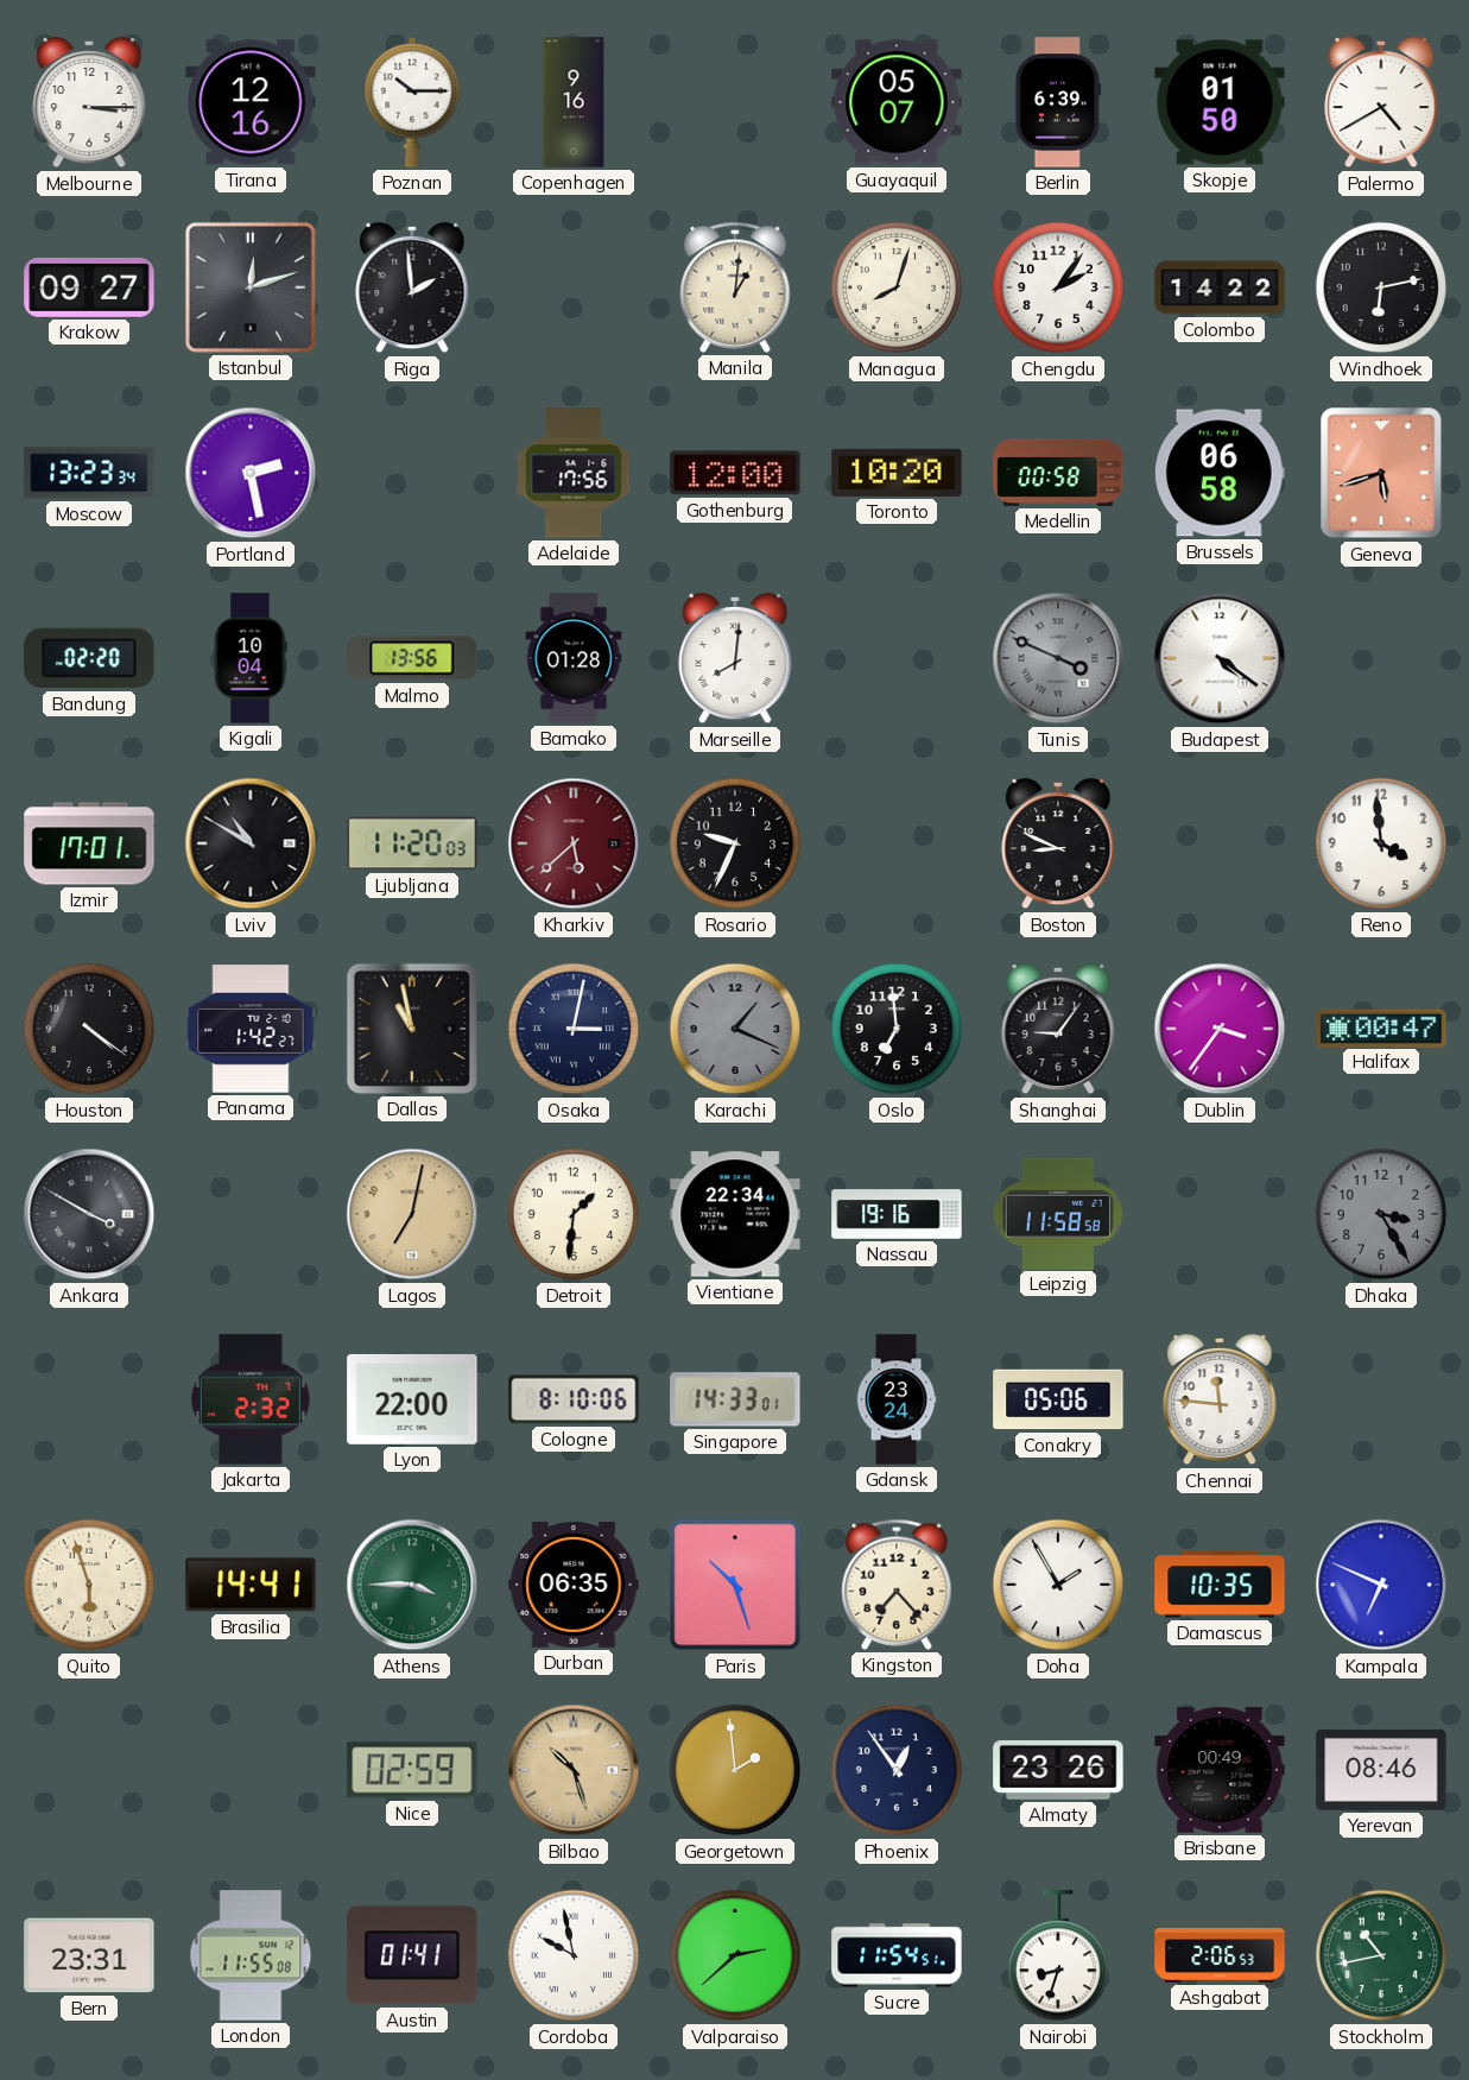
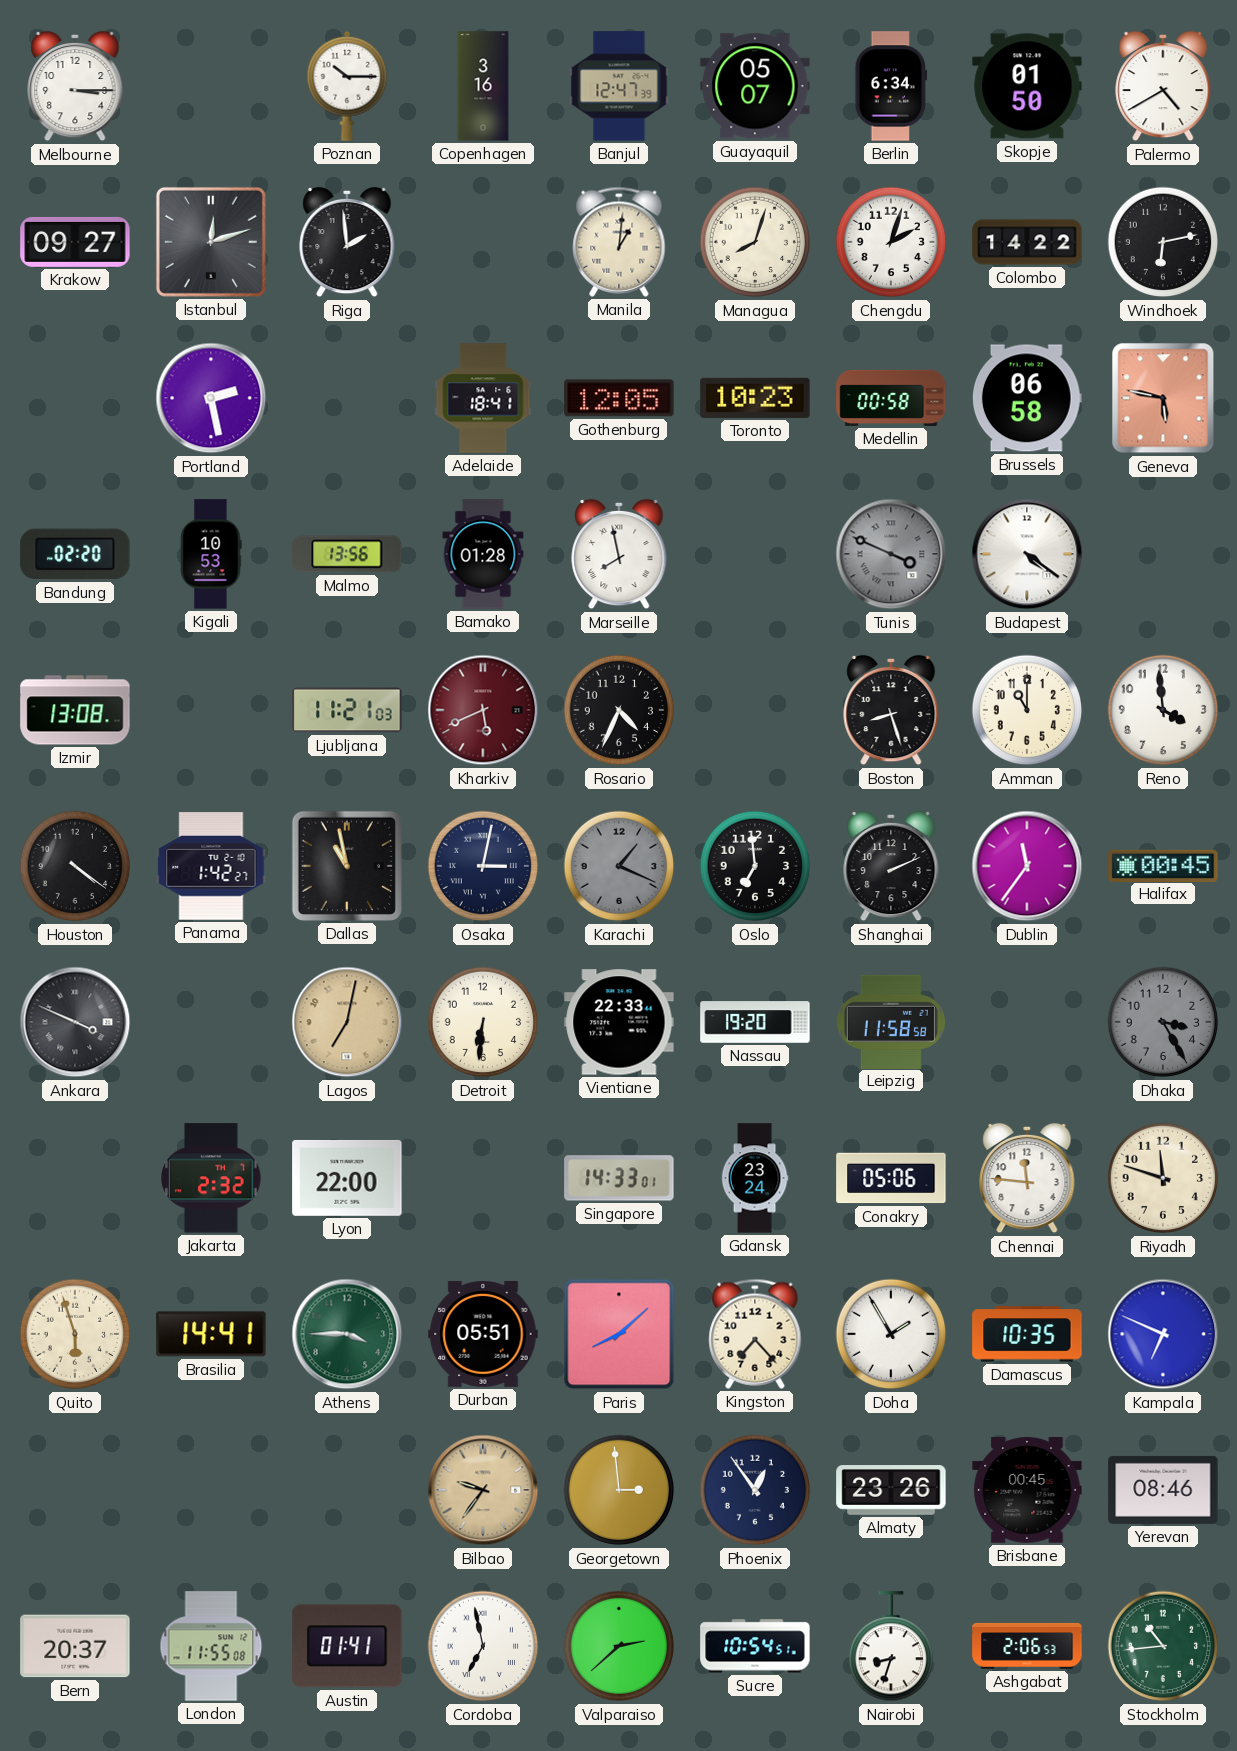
Tirana: 12:16 -> none
Copenhagen: 9:16 -> 3:16
Banjul: none -> 12:47
Berlin: 6:39 -> 6:34
Chengdu: 2:06 -> 2:03
Moscow: 13:23 -> none
Adelaide: 17:56 -> 18:41
Gothenburg: 12:00 -> 12:05
Toronto: 10:20 -> 10:23
Geneva: 5:42 -> 5:47
Kigali: 10:04 -> 10:53
Marseille: 8:01 -> 7:58
Izmir: 17:01 -> 13:08
Lviv: 10:50 -> none
Ljubljana: 11:20 -> 11:21
Kharkiv: 5:38 -> 5:41
Rosario: 9:34 -> 4:34
Boston: 8:49 -> 8:27
Amman: none -> 11:00
Shanghai: 9:06 -> 2:11
Dublin: 3:36 -> 11:36
Halifax: 00:47 -> 00:45
Ankara: 3:50 -> 3:49
Detroit: 1:31 -> 6:31
Vientiane: 22:34 -> 22:33
Nassau: 19:16 -> 19:20
Cologne: 8:10 -> none
Riyadh: none -> 11:48
Durban: 06:35 -> 05:51
Paris: 10:27 -> 8:08
Nice: 02:59 -> none
Bilbao: 10:27 -> 9:36
Georgetown: 1:59 -> 2:59
Brisbane: 00:49 -> 00:45
Bern: 23:31 -> 20:37
Cordoba: 9:58 -> 6:58
Sucre: 11:54 -> 10:54
Stockholm: 10:43 -> 10:44
